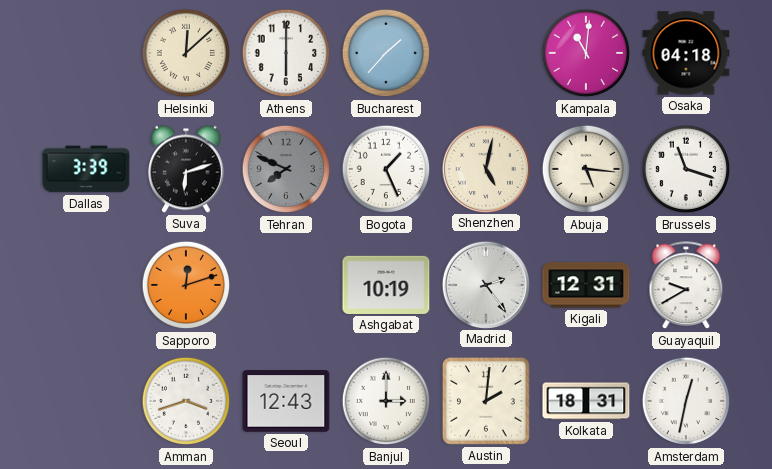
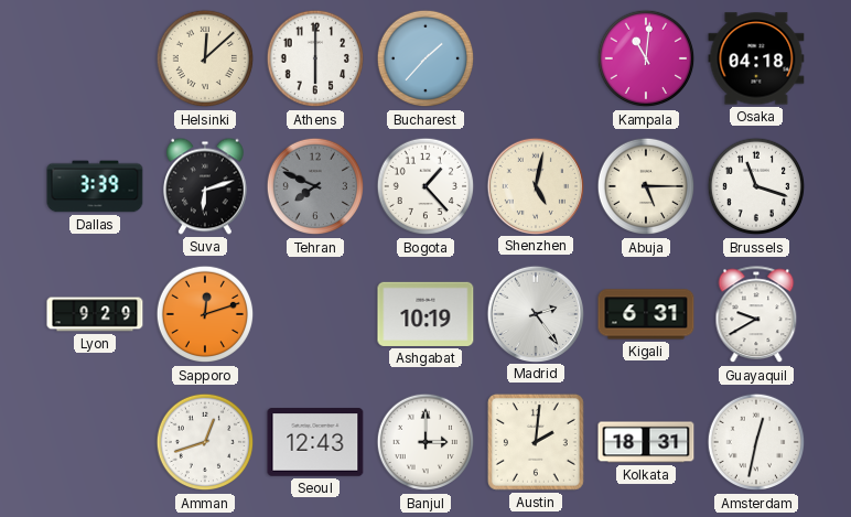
Bogota: 1:26 -> 1:23
Abuja: 5:16 -> 5:15
Lyon: none -> 9:29
Kigali: 12:31 -> 6:31
Amman: 3:42 -> 12:42
